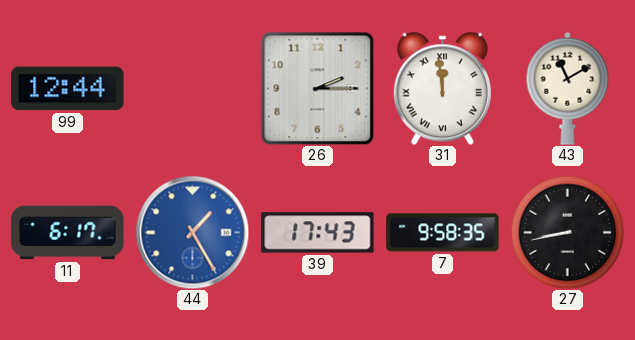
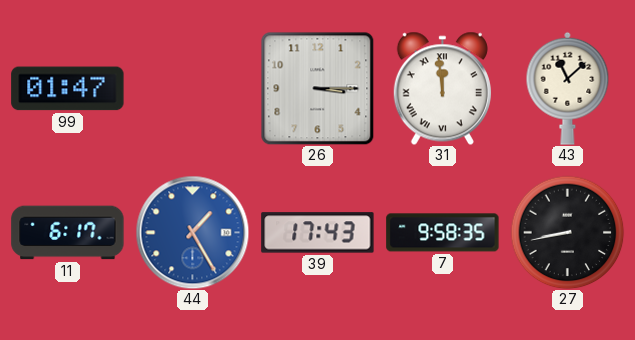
99: 12:44 -> 01:47
26: 2:15 -> 3:15
43: 11:10 -> 11:08
